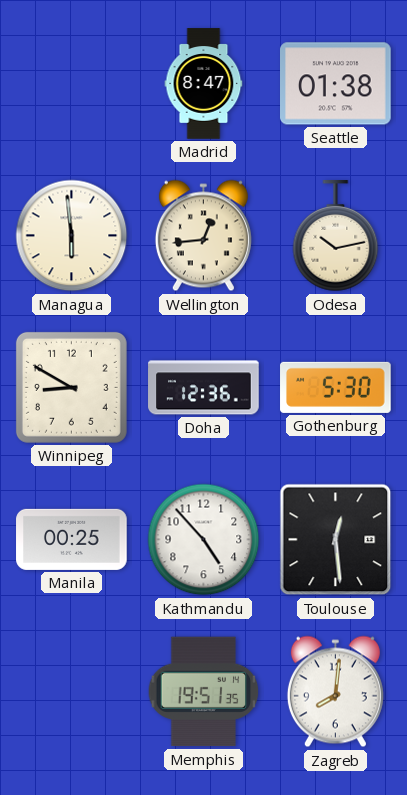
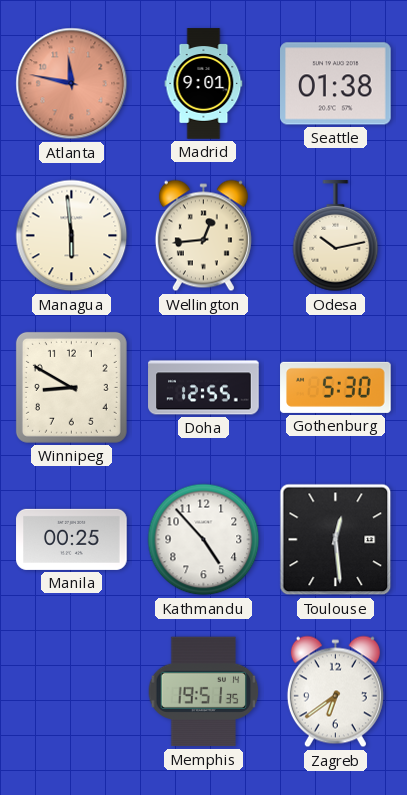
Atlanta: none -> 11:47
Madrid: 8:47 -> 9:01
Doha: 12:36 -> 12:55
Zagreb: 8:01 -> 6:39
